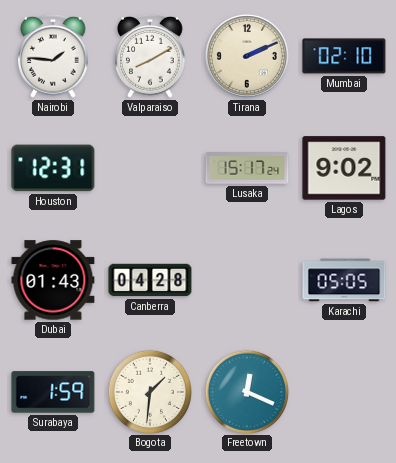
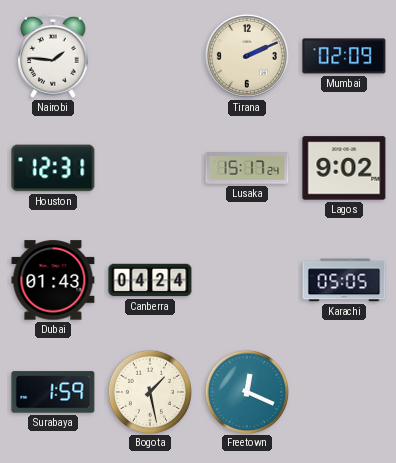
Valparaiso: 8:10 -> none
Mumbai: 02:10 -> 02:09
Canberra: 04:28 -> 04:24
Bogota: 1:31 -> 1:28
